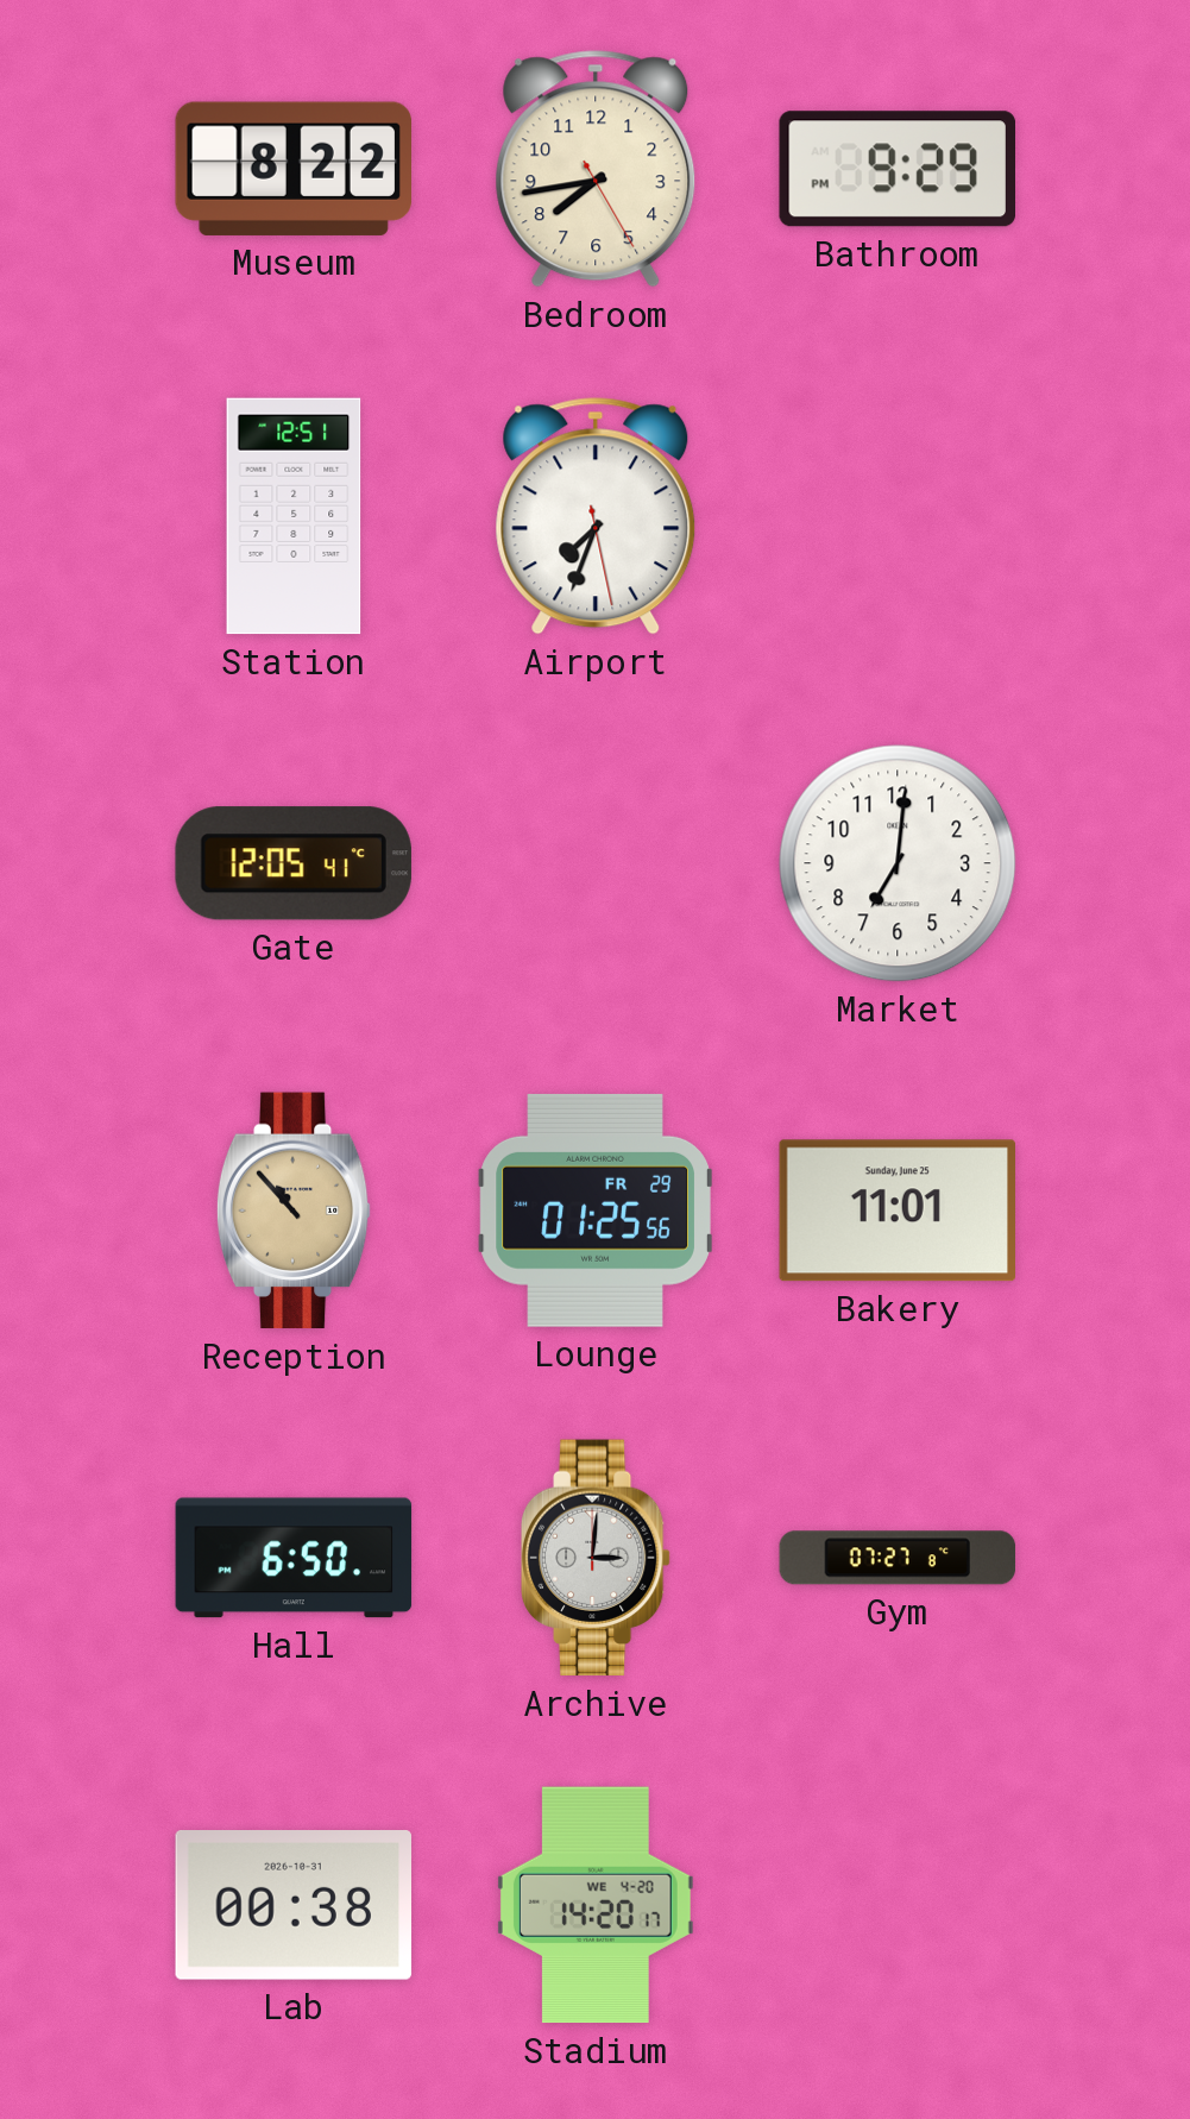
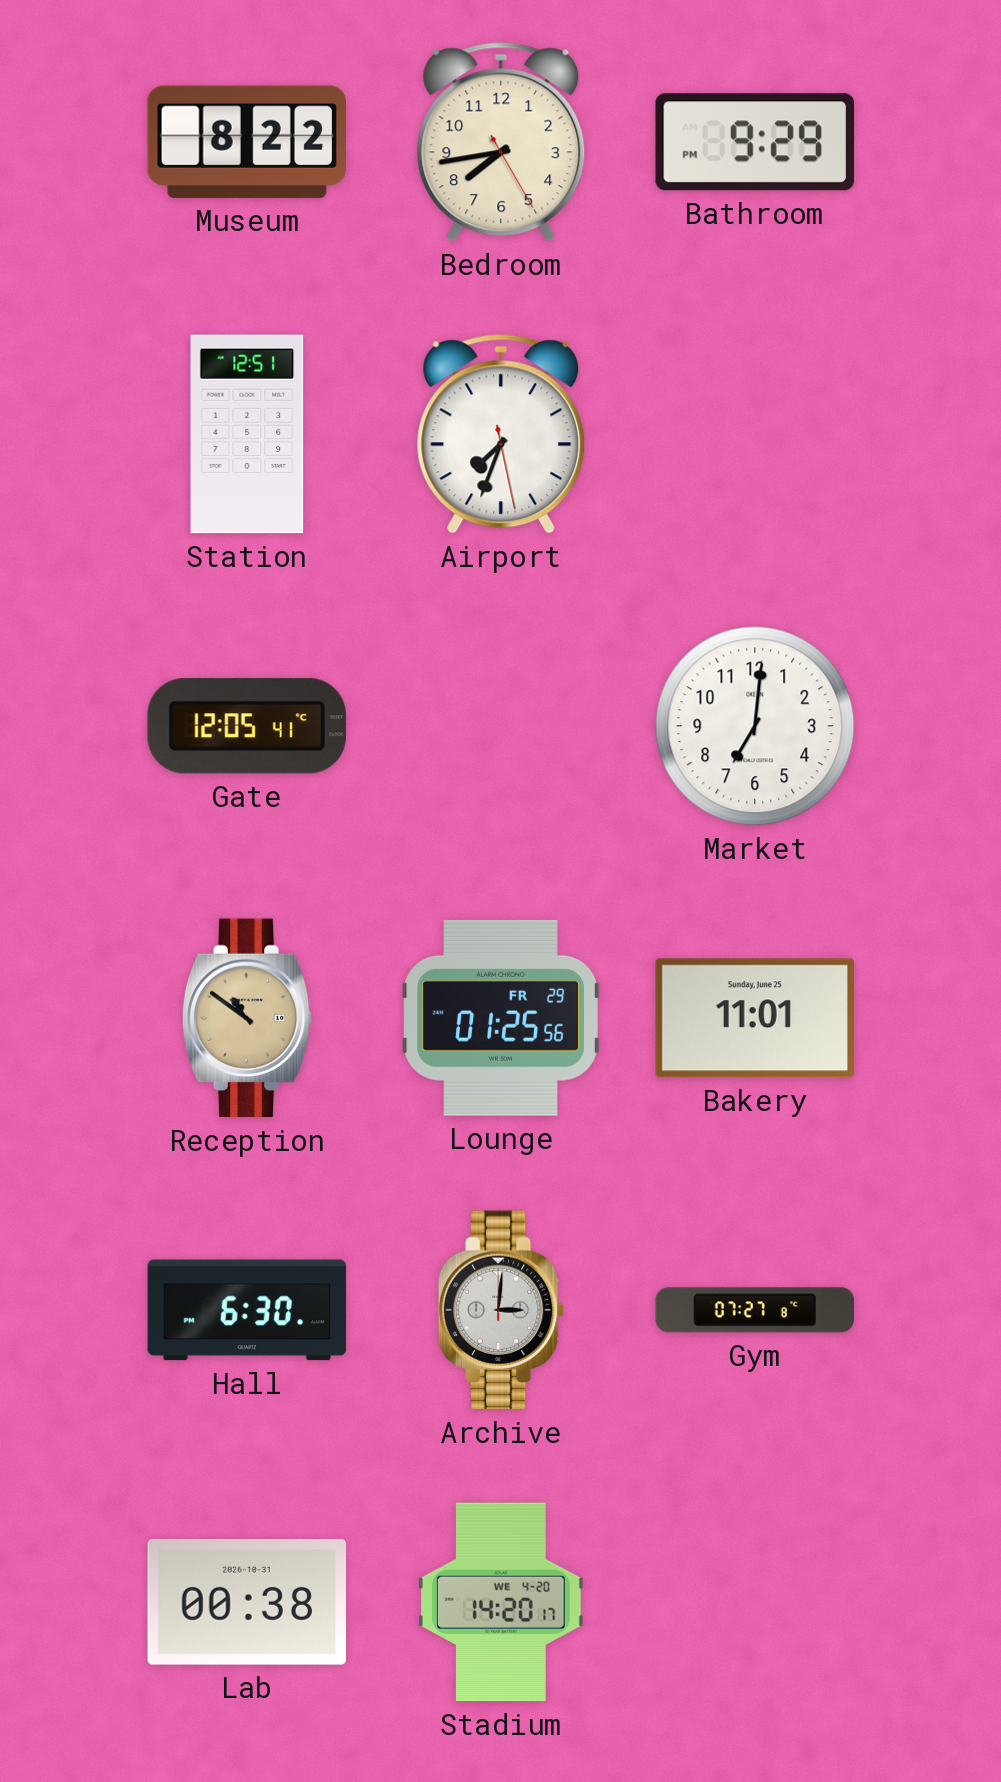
Reception: 10:53 -> 10:51
Hall: 6:50 -> 6:30
